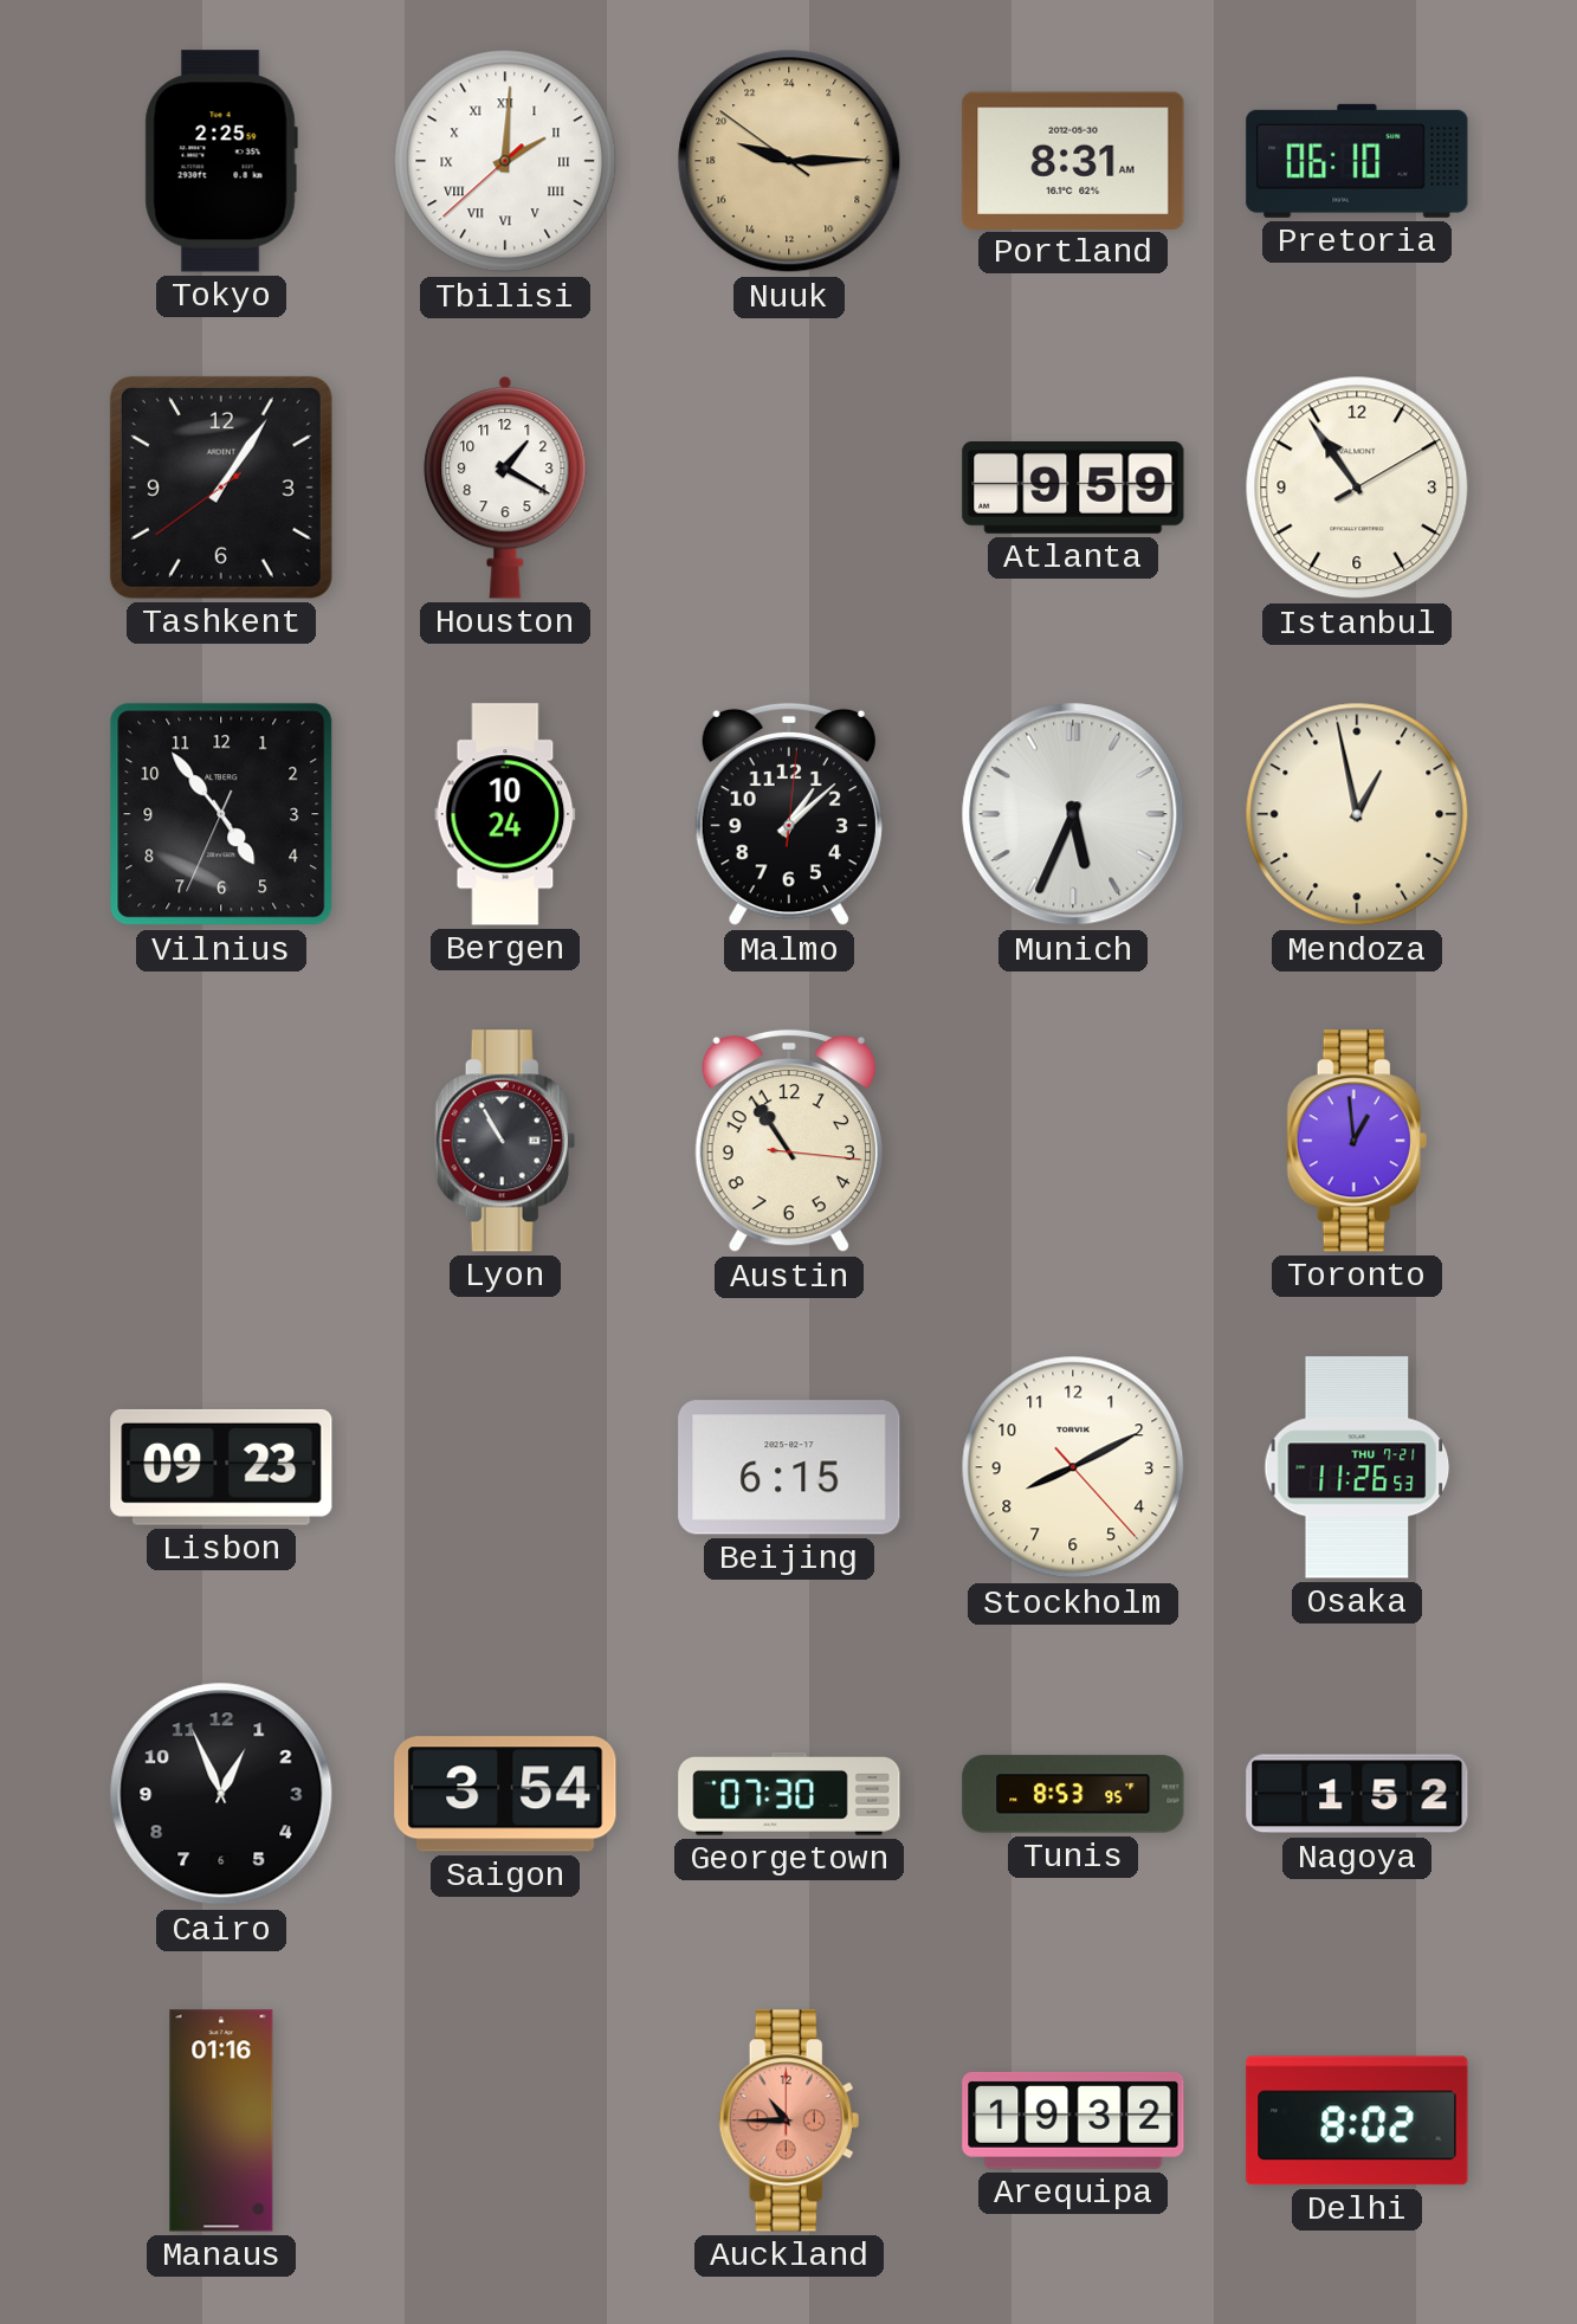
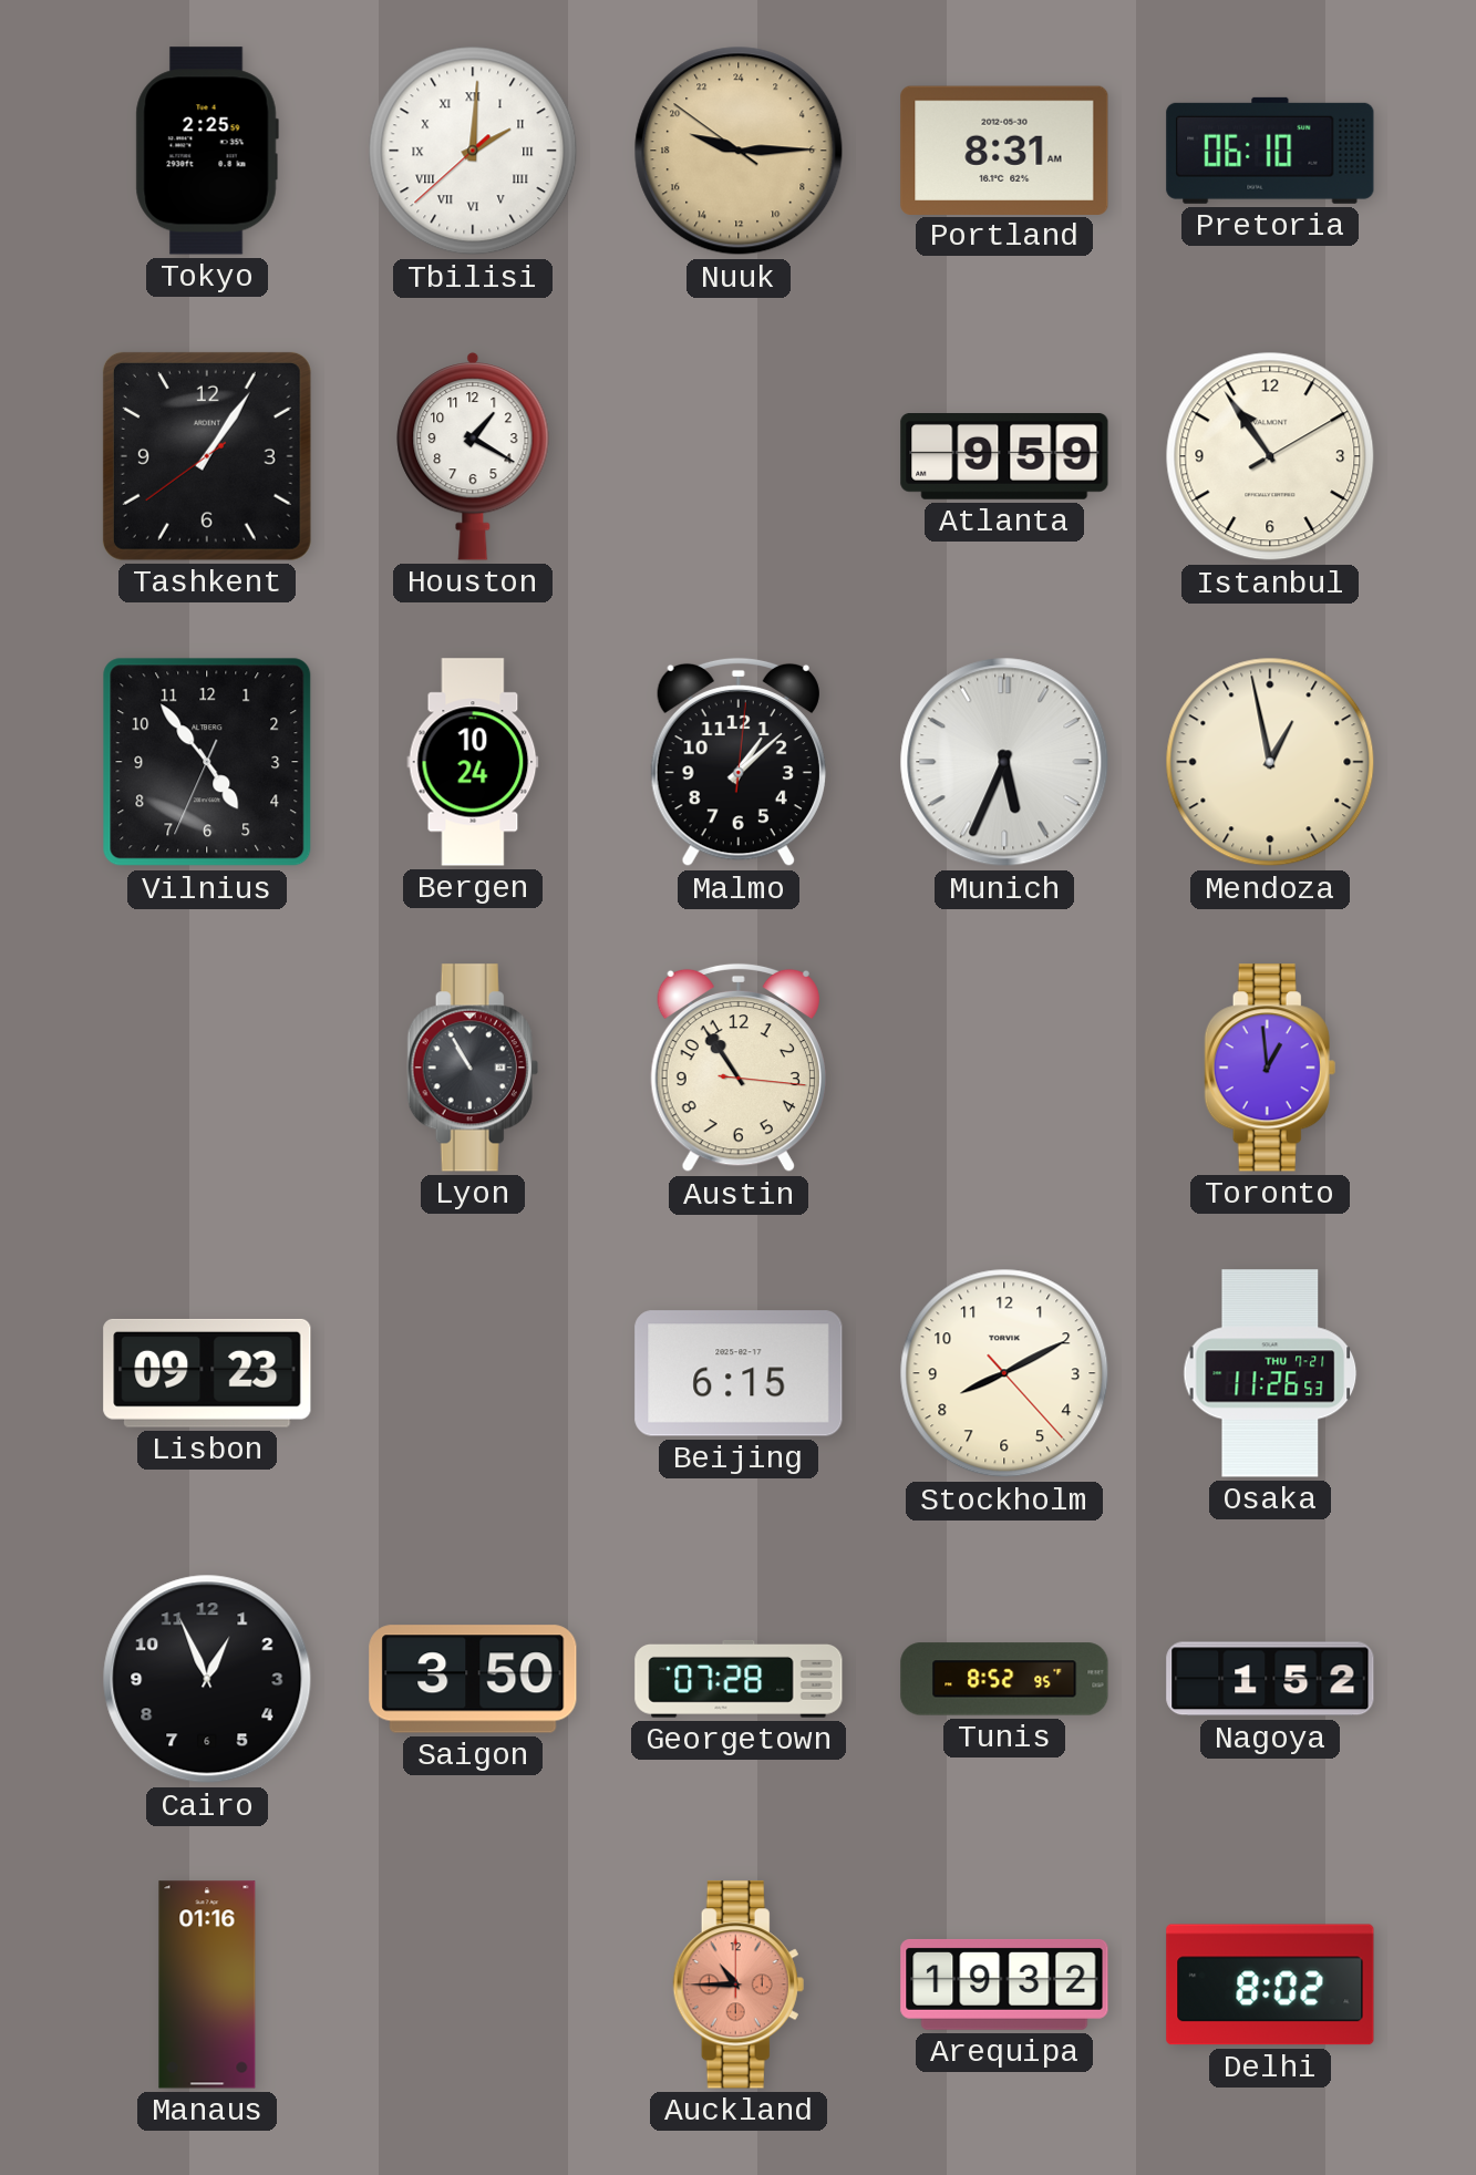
Saigon: 3:54 -> 3:50
Georgetown: 07:30 -> 07:28
Tunis: 8:53 -> 8:52
